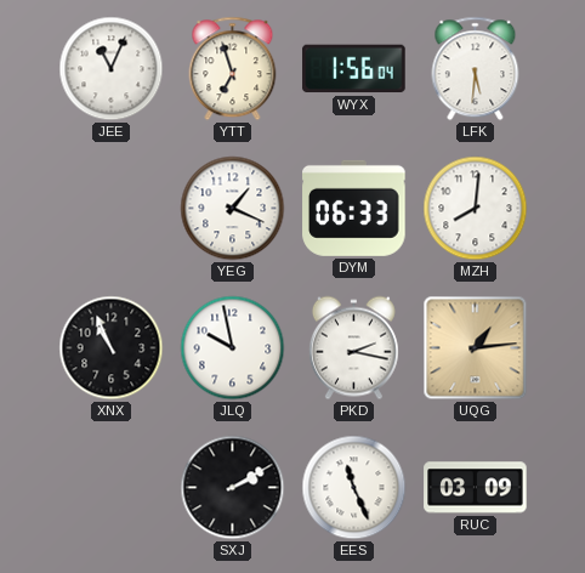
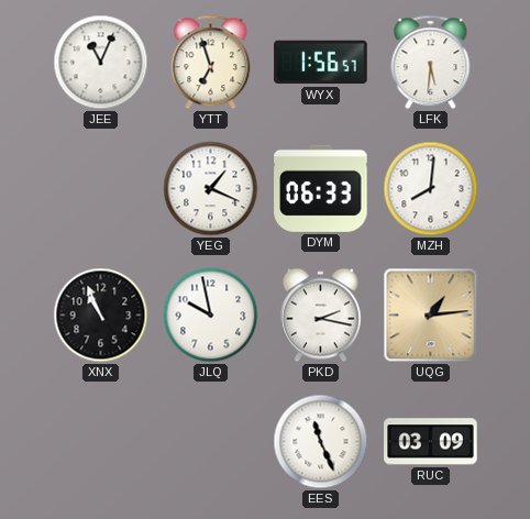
WYX: 1:56:04 -> 1:56:57
SXJ: 2:10 -> none
